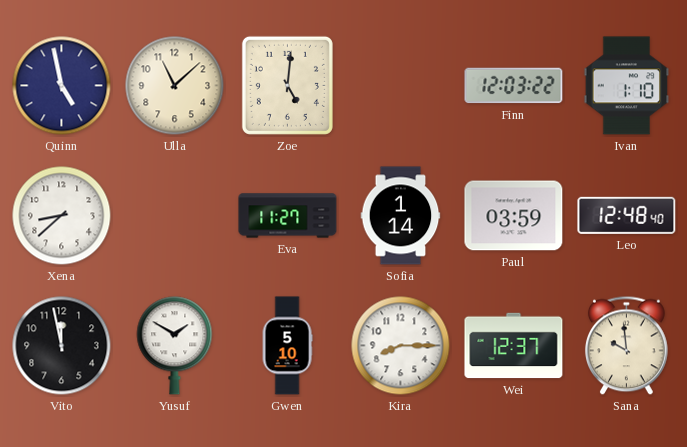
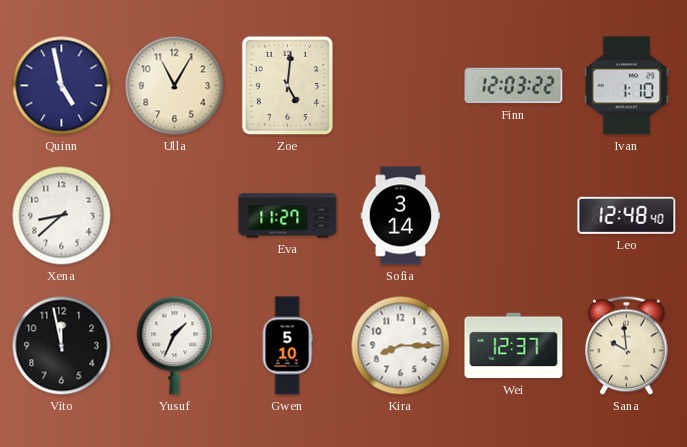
Ulla: 11:08 -> 11:05
Sofia: 1:14 -> 3:14
Paul: 03:59 -> none
Yusuf: 1:50 -> 1:34
